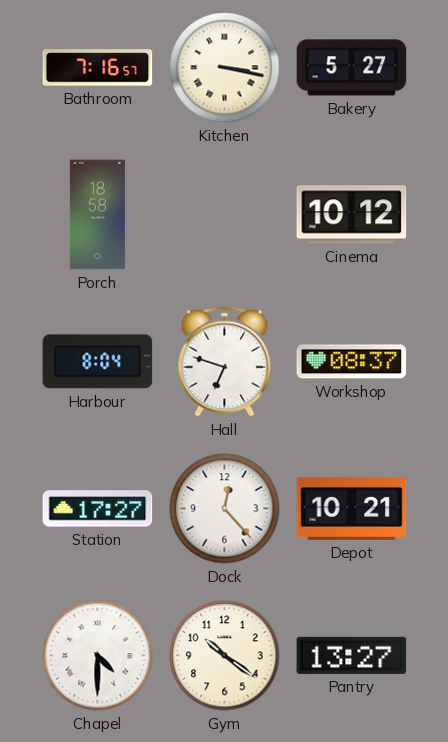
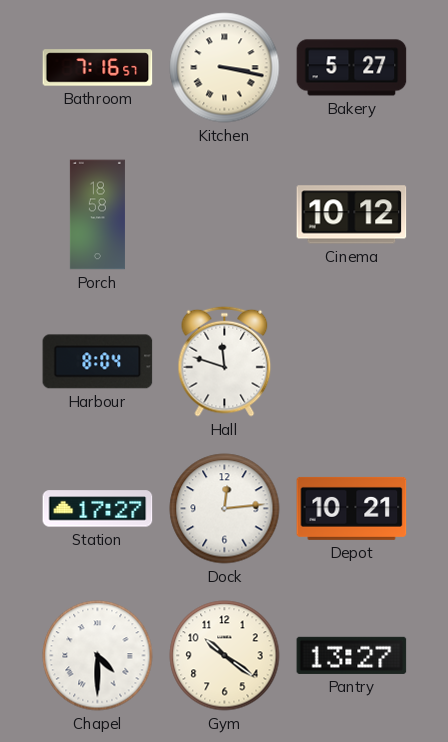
Hall: 6:48 -> 11:48
Workshop: 08:37 -> none
Dock: 12:23 -> 12:14
